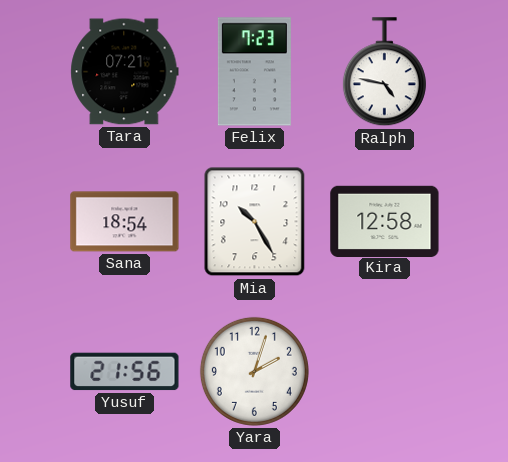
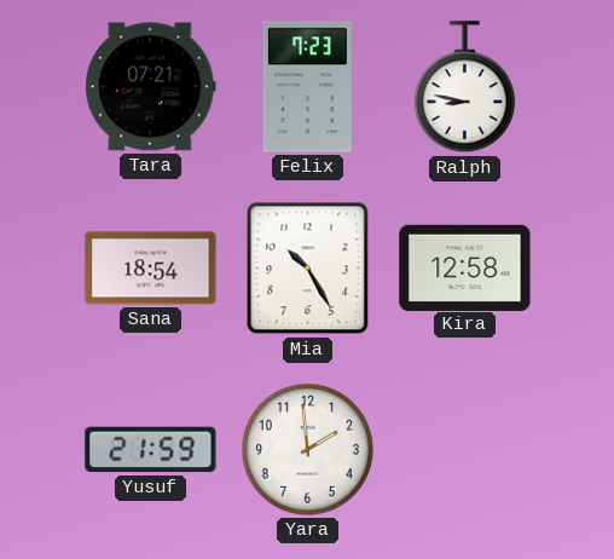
Ralph: 4:47 -> 8:47
Yusuf: 21:56 -> 21:59
Yara: 2:03 -> 1:59
